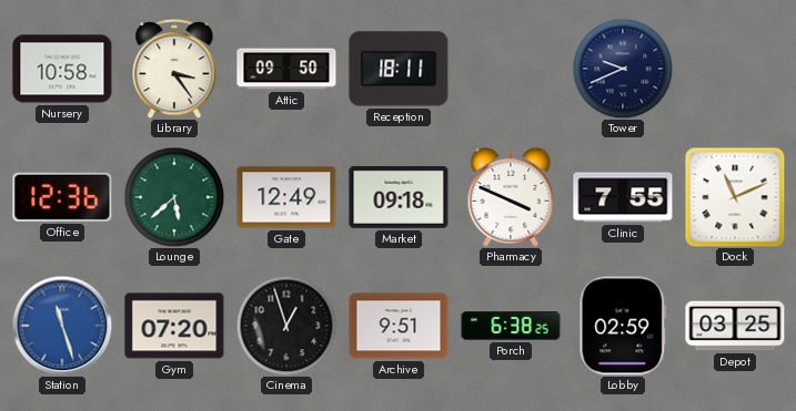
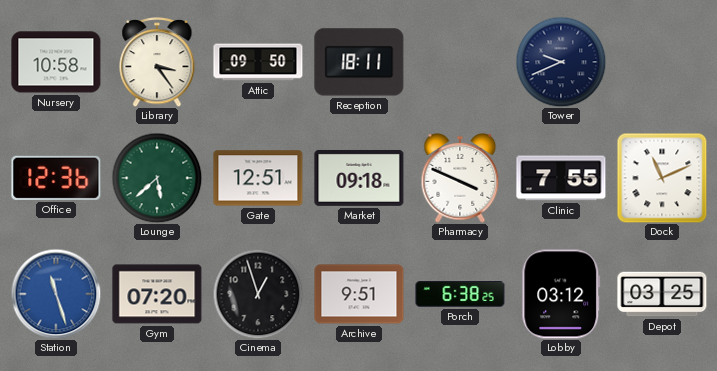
Gate: 12:49 -> 12:51
Lobby: 02:59 -> 03:12
